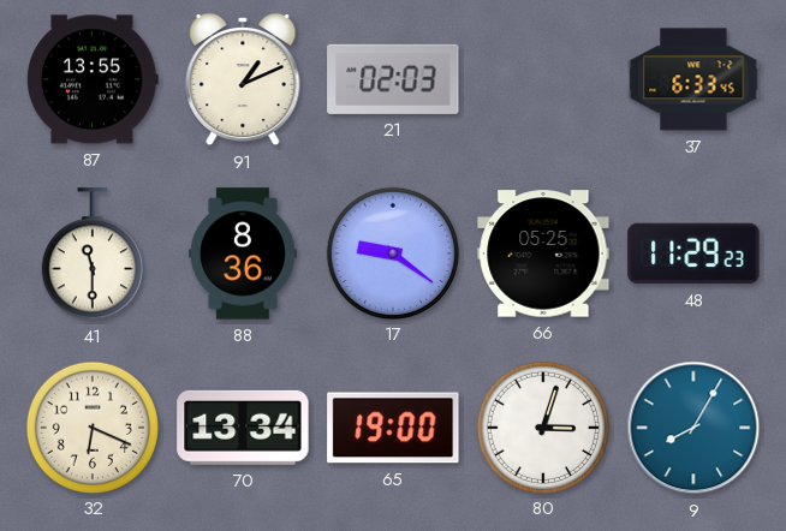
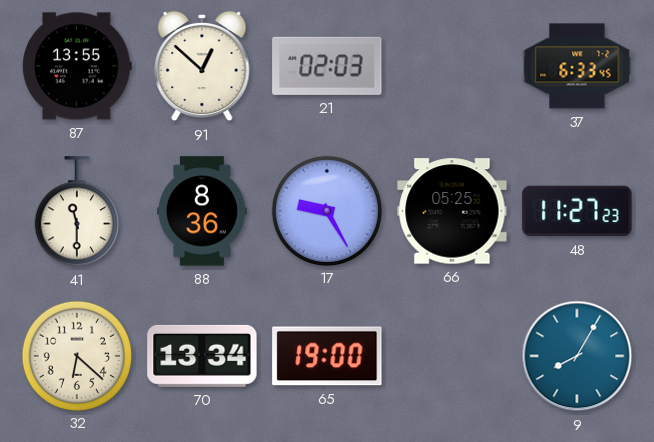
91: 1:11 -> 12:52
17: 9:21 -> 9:25
48: 11:29 -> 11:27
32: 6:19 -> 6:22
80: 3:03 -> none
